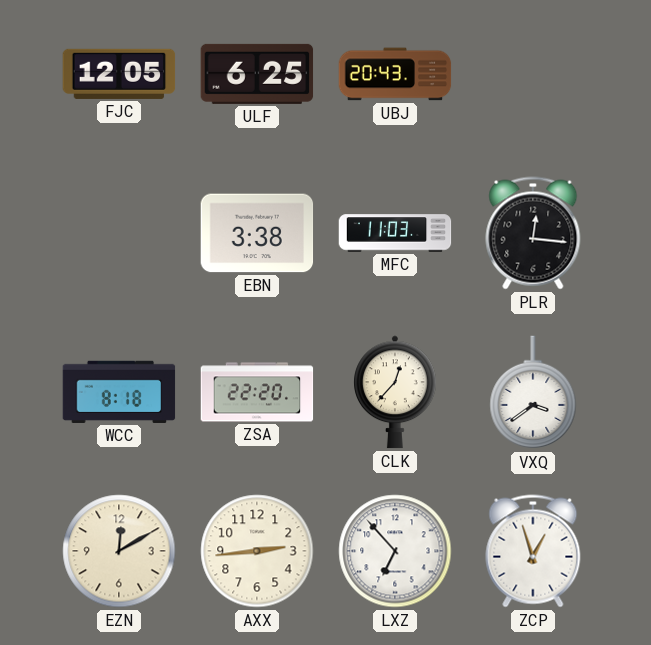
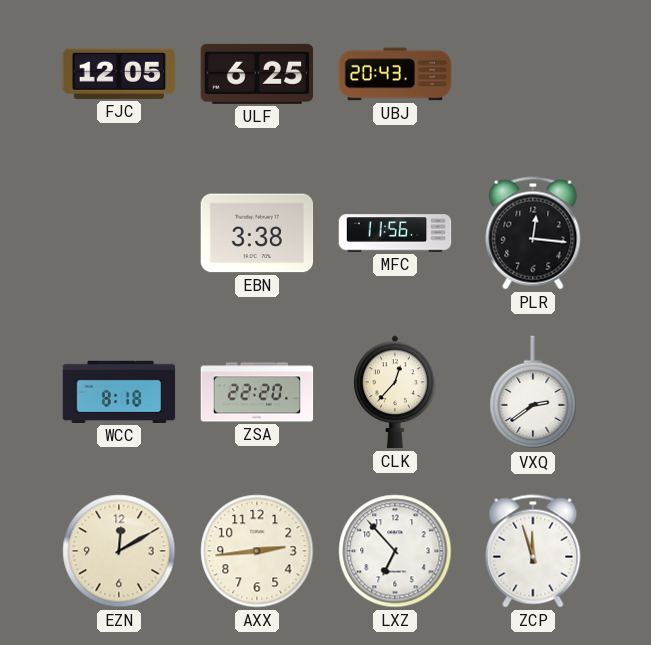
MFC: 11:03 -> 11:56
VXQ: 3:39 -> 2:39
ZCP: 12:57 -> 11:57
